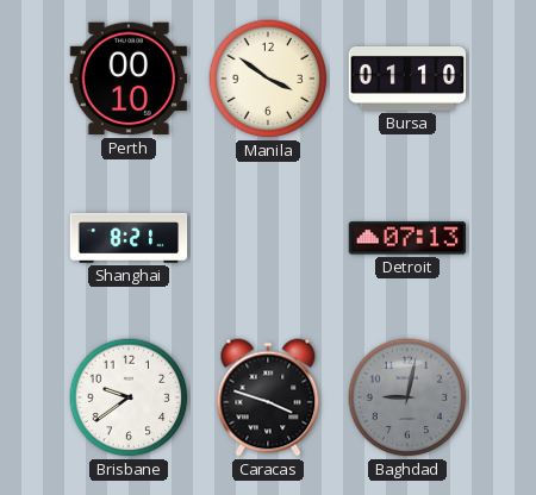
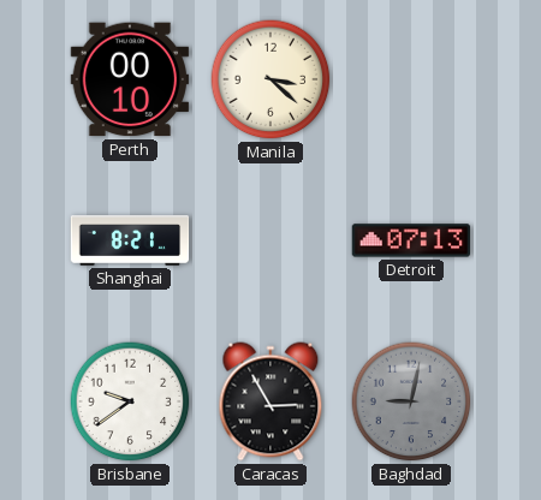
Manila: 3:51 -> 3:22
Bursa: 01:10 -> none
Caracas: 3:48 -> 2:55
